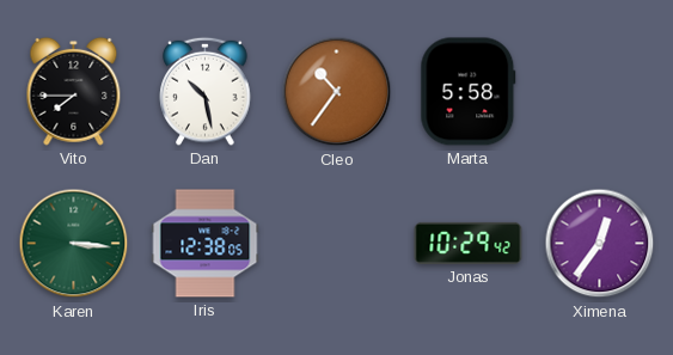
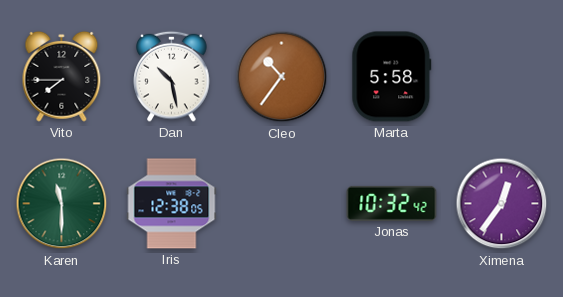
Karen: 3:16 -> 11:30
Jonas: 10:29 -> 10:32
